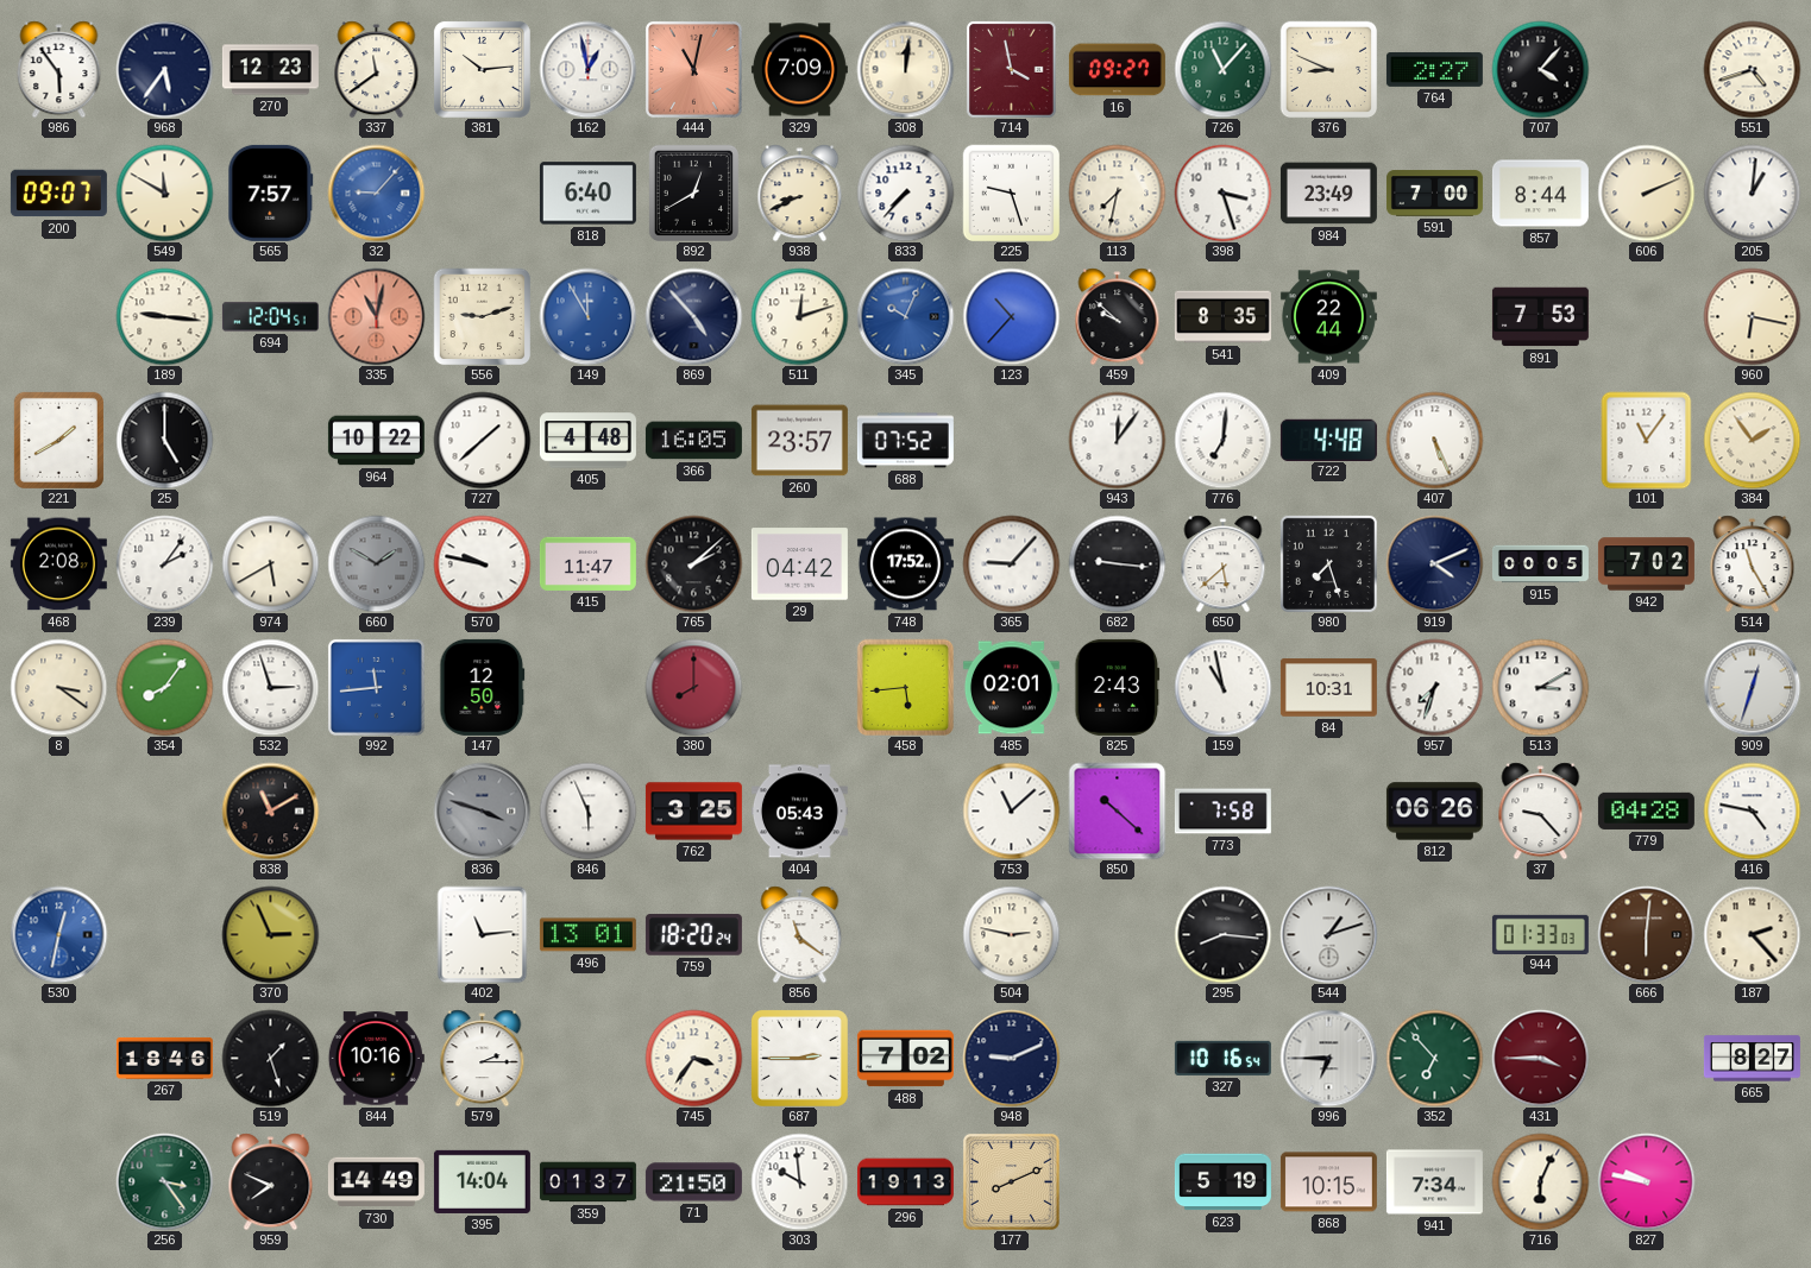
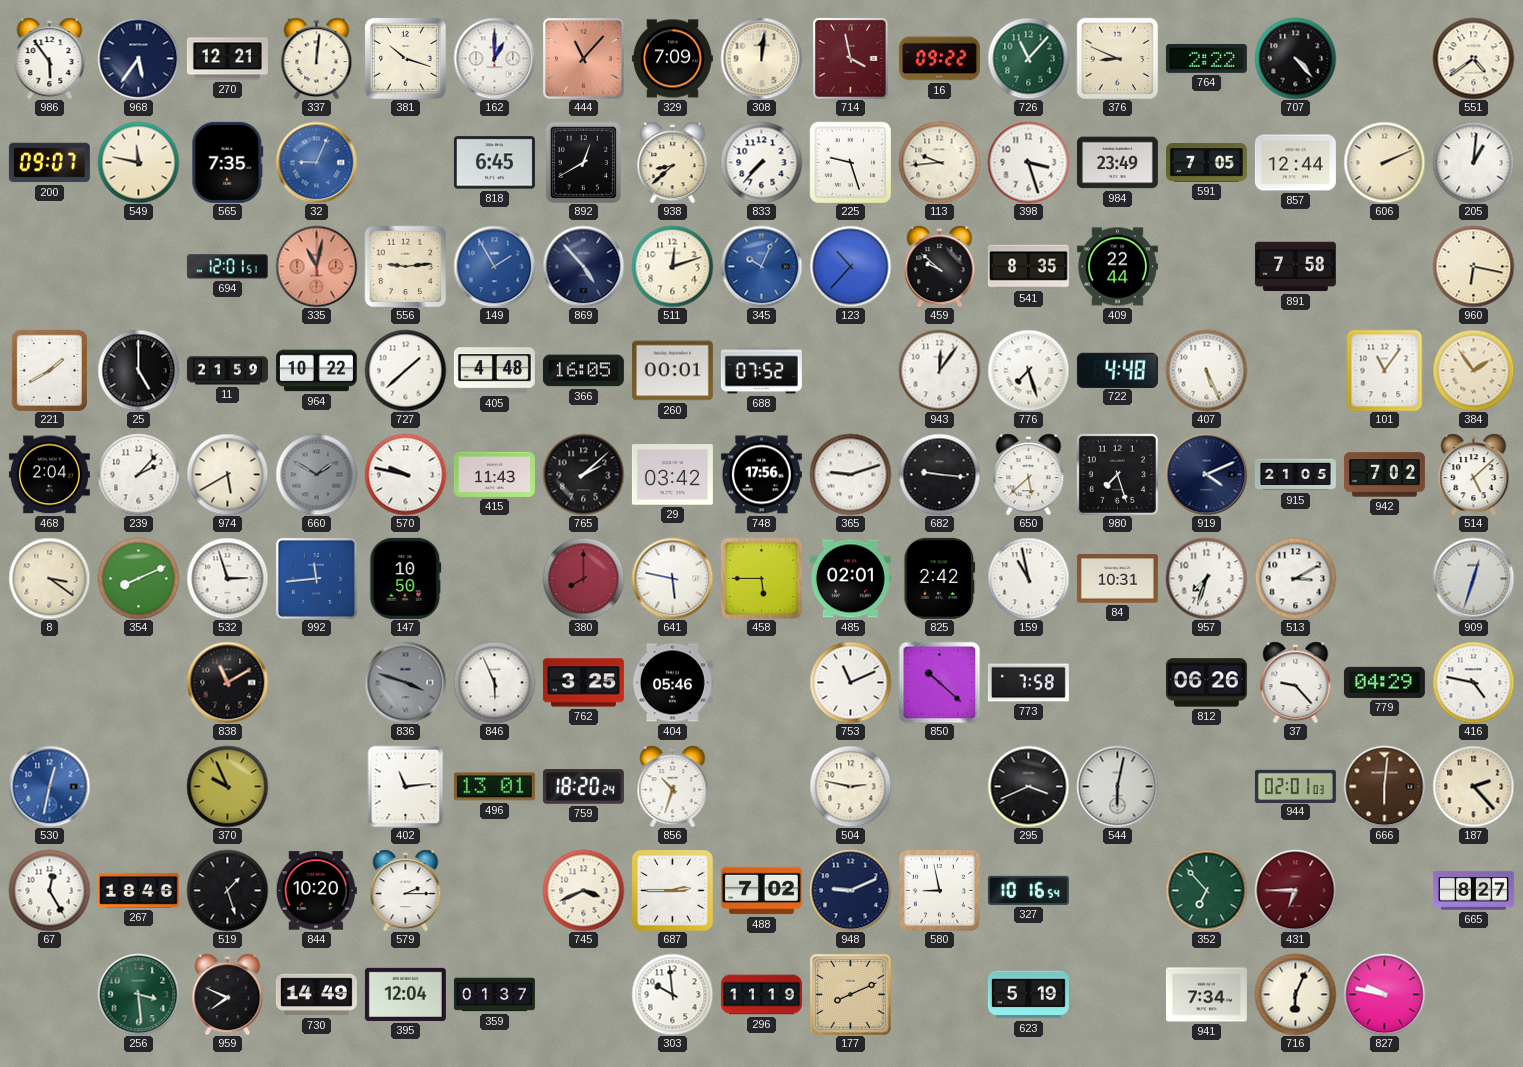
270: 12:23 -> 12:21
337: 11:39 -> 12:01
381: 10:14 -> 10:18
162: 12:58 -> 1:00
444: 11:02 -> 11:07
16: 09:27 -> 09:22
764: 2:27 -> 2:22
707: 4:07 -> 4:23
551: 4:42 -> 4:39
549: 11:50 -> 11:47
565: 7:57 -> 7:35
32: 9:07 -> 9:04
818: 6:40 -> 6:45
938: 8:41 -> 8:38
113: 7:32 -> 9:44
591: 7:00 -> 7:05
857: 8:44 -> 12:44
189: 9:16 -> none
694: 12:04 -> 12:01
556: 9:12 -> 9:14
149: 11:55 -> 1:55
891: 7:53 -> 7:58
11: none -> 21:59
260: 23:57 -> 00:01
776: 7:01 -> 7:27
468: 2:08 -> 2:04
239: 2:06 -> 2:07
415: 11:47 -> 11:43
29: 04:42 -> 03:42
748: 17:52 -> 17:56
365: 9:07 -> 9:12
915: 00:05 -> 21:05
514: 11:25 -> 5:08
354: 8:06 -> 8:11
147: 12:50 -> 10:50
641: none -> 5:47
458: 5:44 -> 5:45
825: 2:43 -> 2:42
404: 05:43 -> 05:46
753: 11:08 -> 11:11
779: 04:28 -> 04:29
370: 2:56 -> 9:56
856: 11:21 -> 10:33
295: 8:16 -> 3:41
544: 1:12 -> 6:02
944: 01:33 -> 02:01
67: none -> 12:25
844: 10:16 -> 10:20
745: 3:36 -> 3:41
580: none -> 8:58
996: 6:45 -> none
431: 3:45 -> 6:45
256: 3:24 -> 3:29
395: 14:04 -> 12:04
71: 21:50 -> none
296: 19:13 -> 11:19
868: 10:15 -> none
